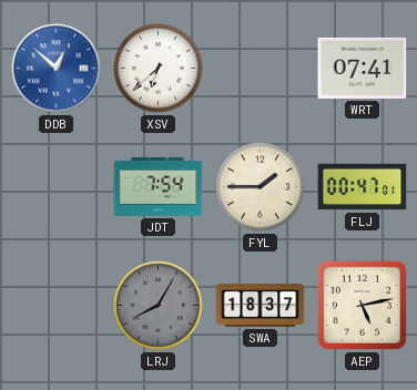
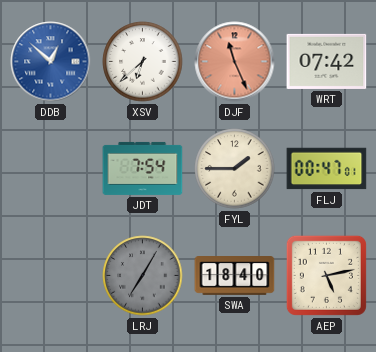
DJF: none -> 11:26
WRT: 07:41 -> 07:42
LRJ: 8:05 -> 7:05
SWA: 18:37 -> 18:40
